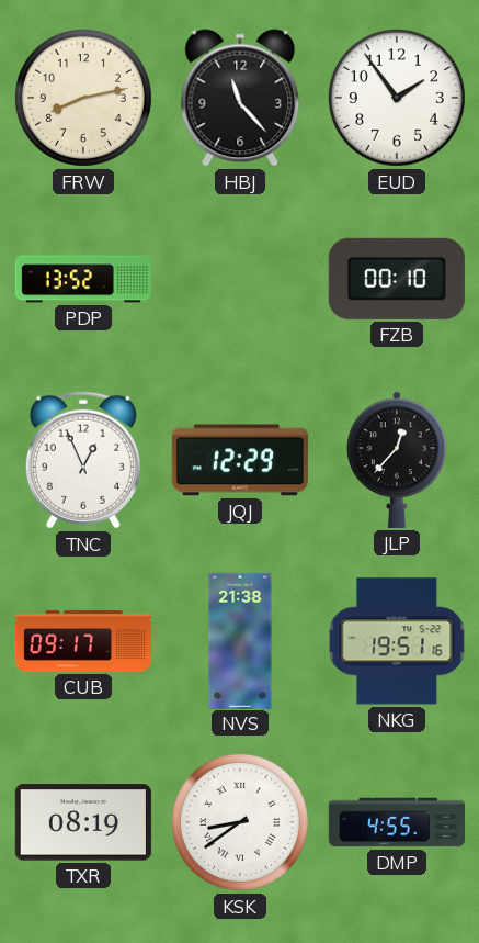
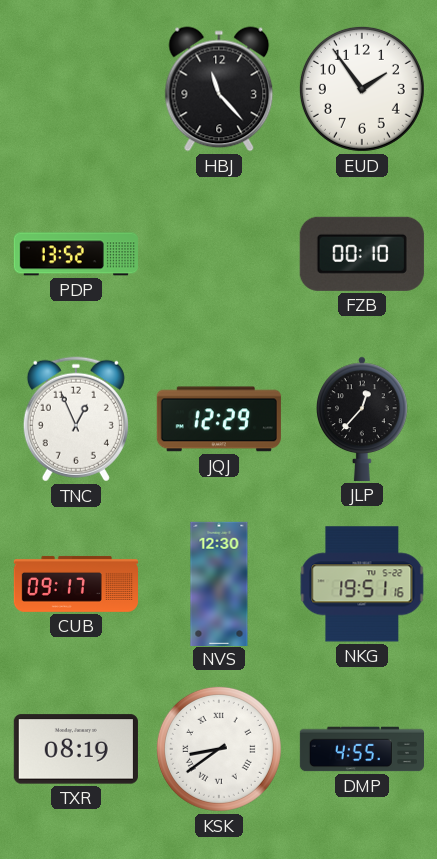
FRW: 8:13 -> none
NVS: 21:38 -> 12:30
